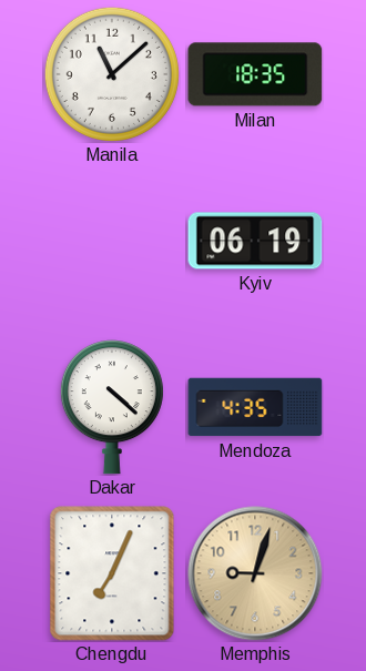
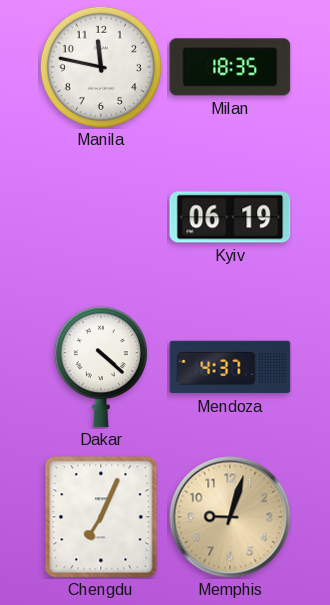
Manila: 11:08 -> 11:47
Mendoza: 4:35 -> 4:37
